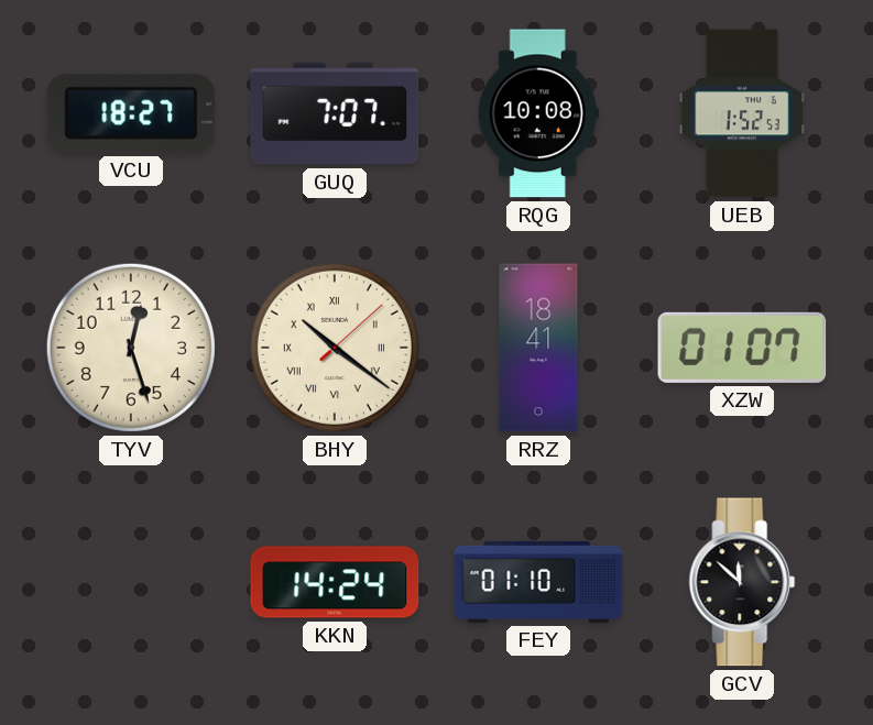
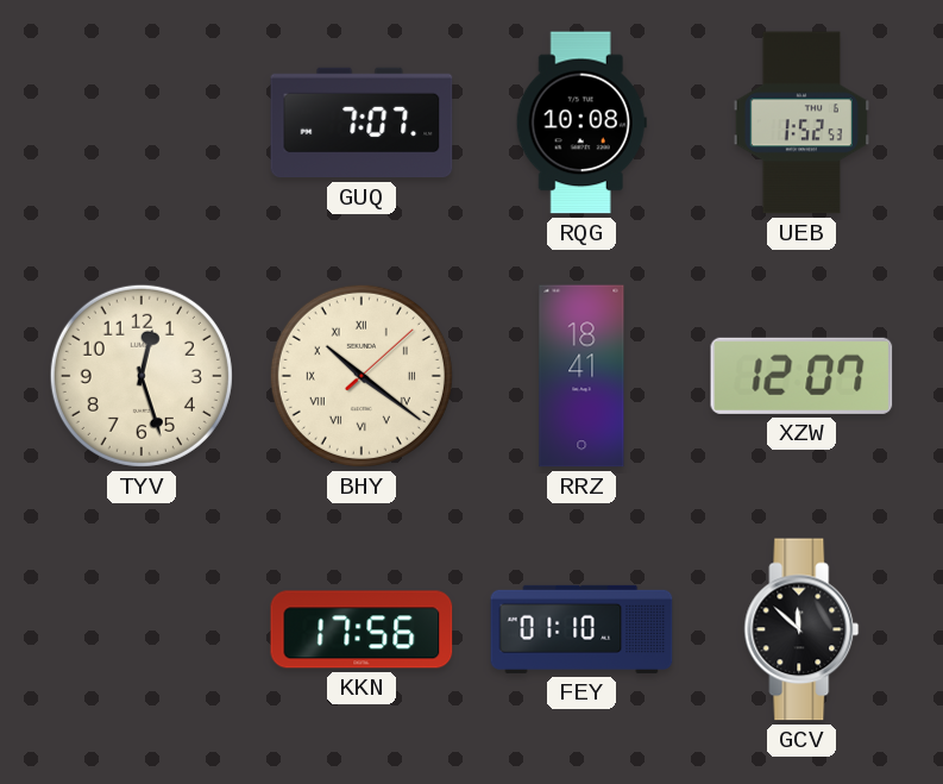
VCU: 18:27 -> none
XZW: 01:07 -> 12:07
KKN: 14:24 -> 17:56
